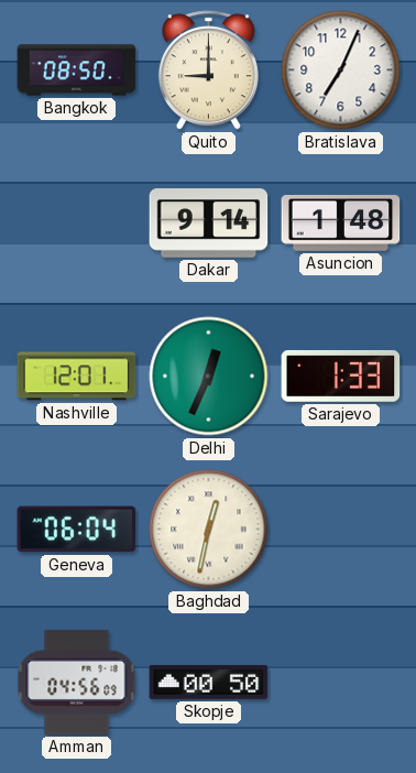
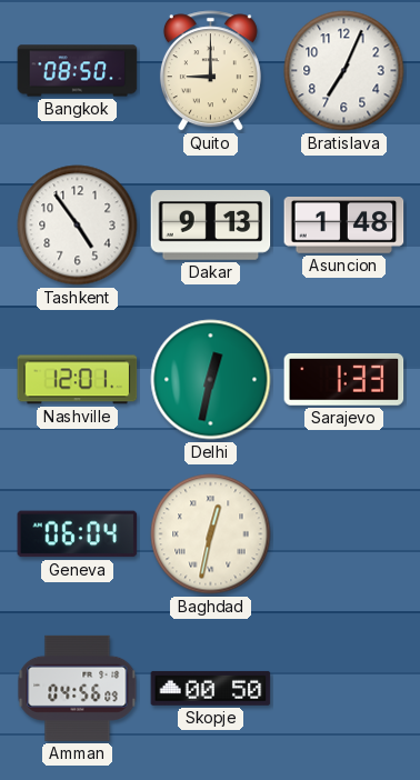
Tashkent: none -> 4:54
Dakar: 9:14 -> 9:13
Delhi: 12:34 -> 12:32
